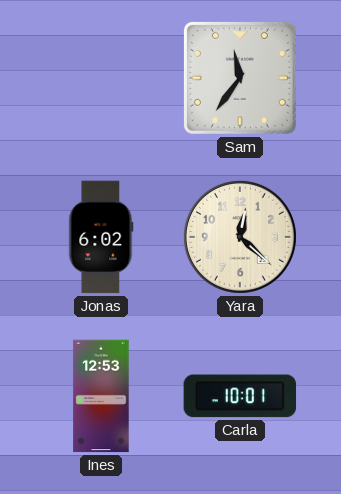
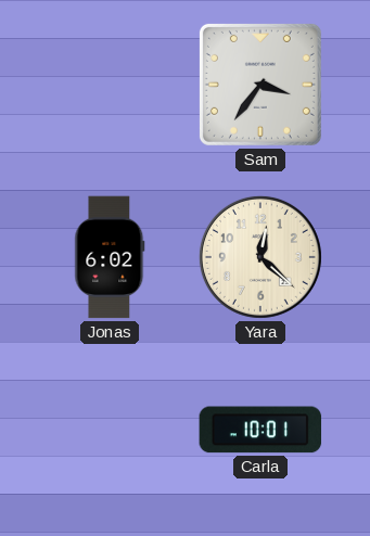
Sam: 11:36 -> 3:36
Ines: 12:53 -> none
